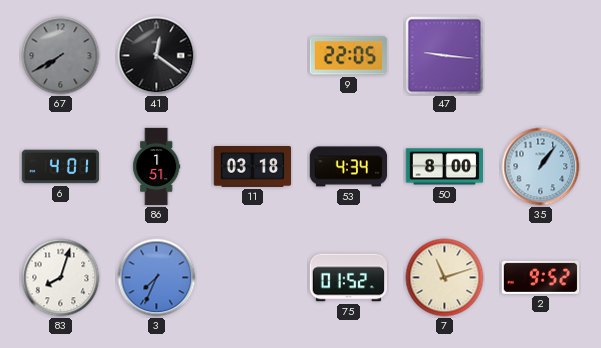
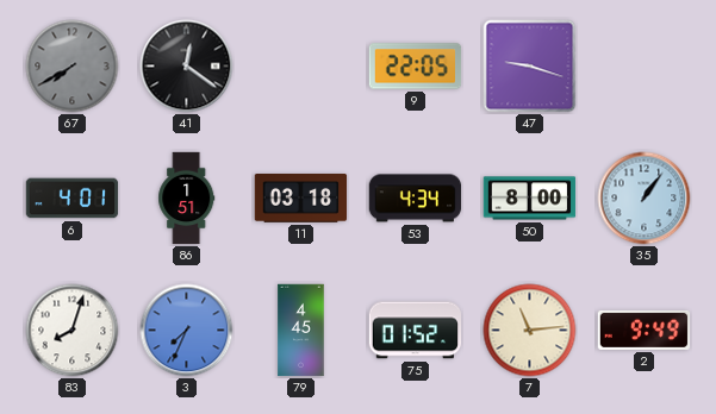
47: 9:16 -> 9:18
79: none -> 4:45
7: 11:12 -> 11:14
2: 9:52 -> 9:49
